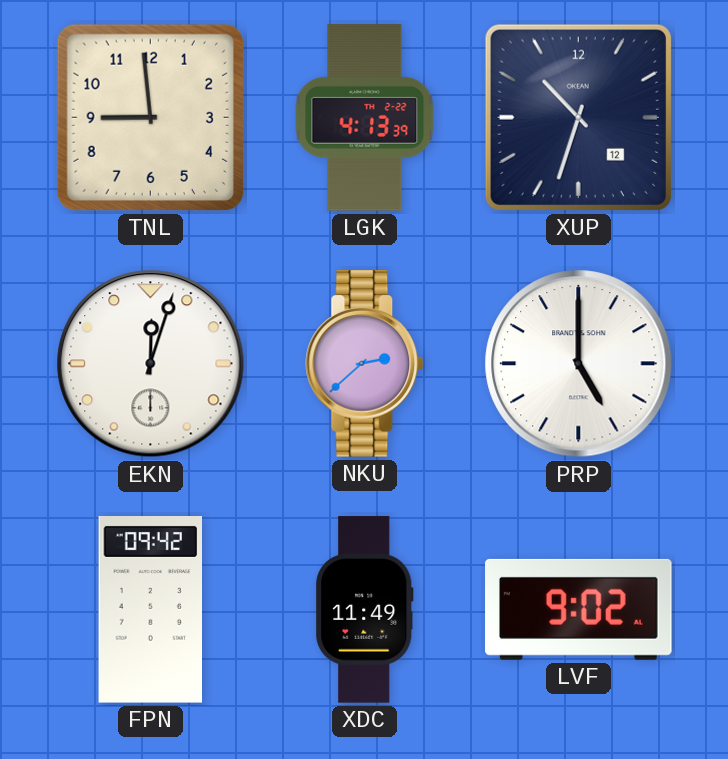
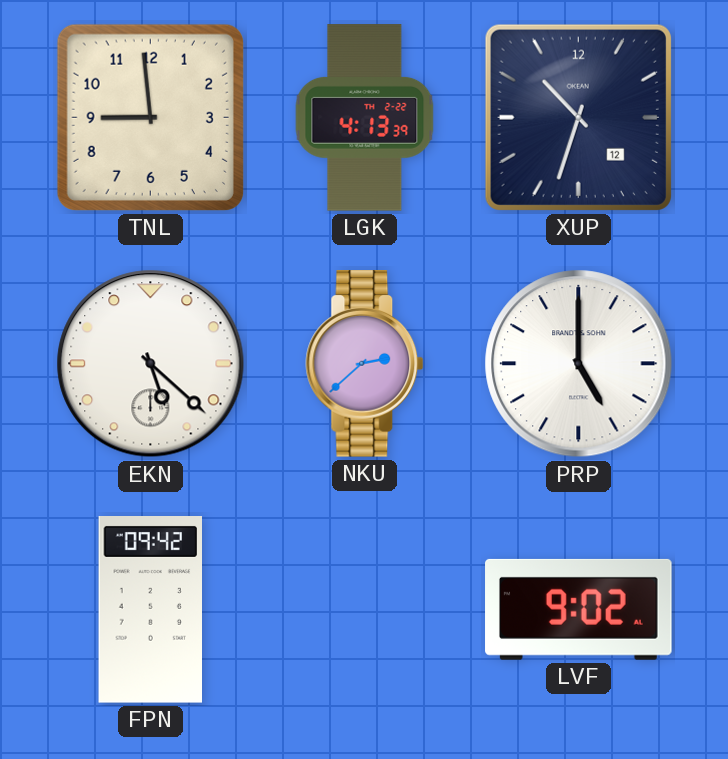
EKN: 12:03 -> 5:22
XDC: 11:49 -> none
